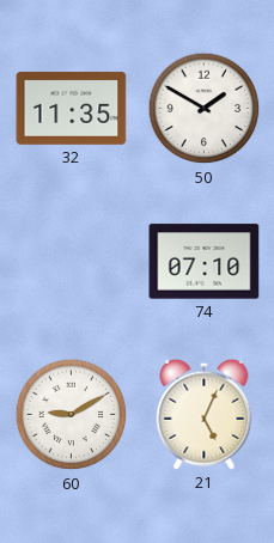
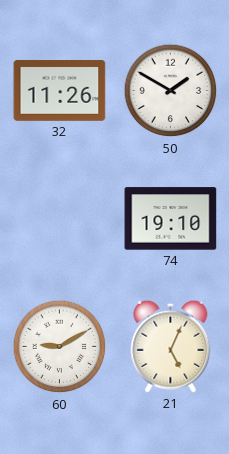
32: 11:35 -> 11:26
74: 07:10 -> 19:10
